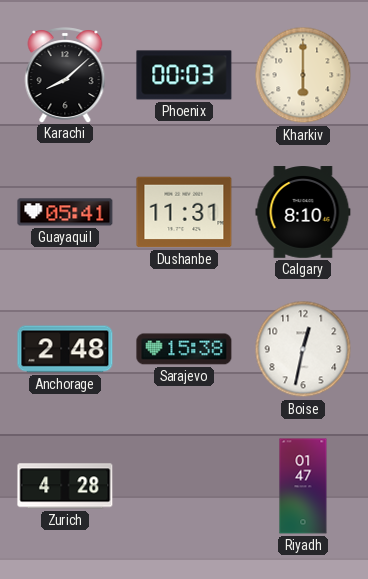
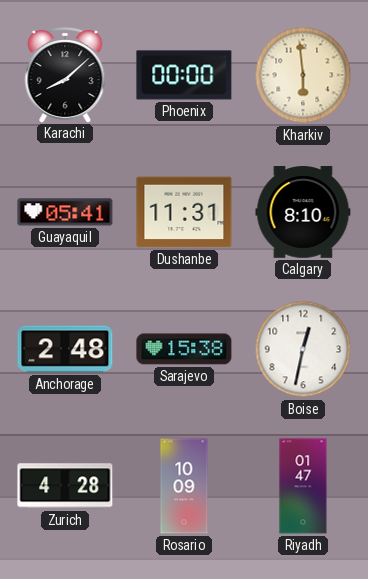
Phoenix: 00:03 -> 00:00
Kharkiv: 6:00 -> 5:59
Rosario: none -> 10:09
